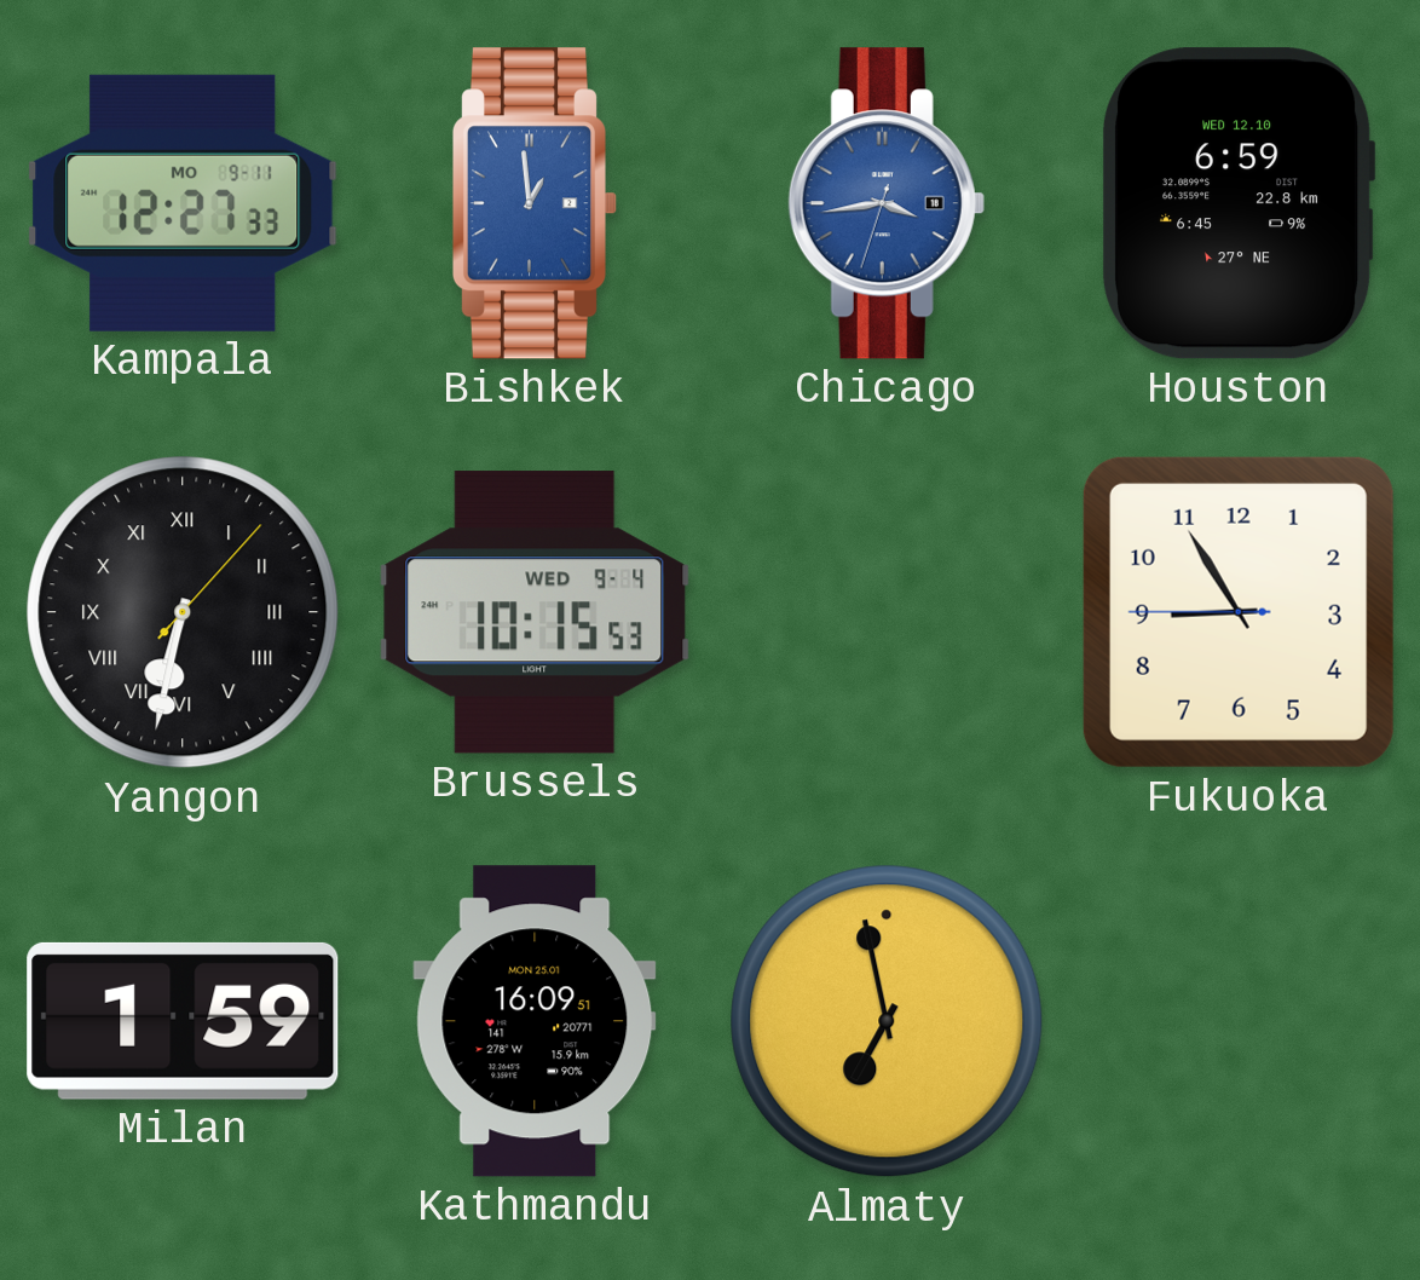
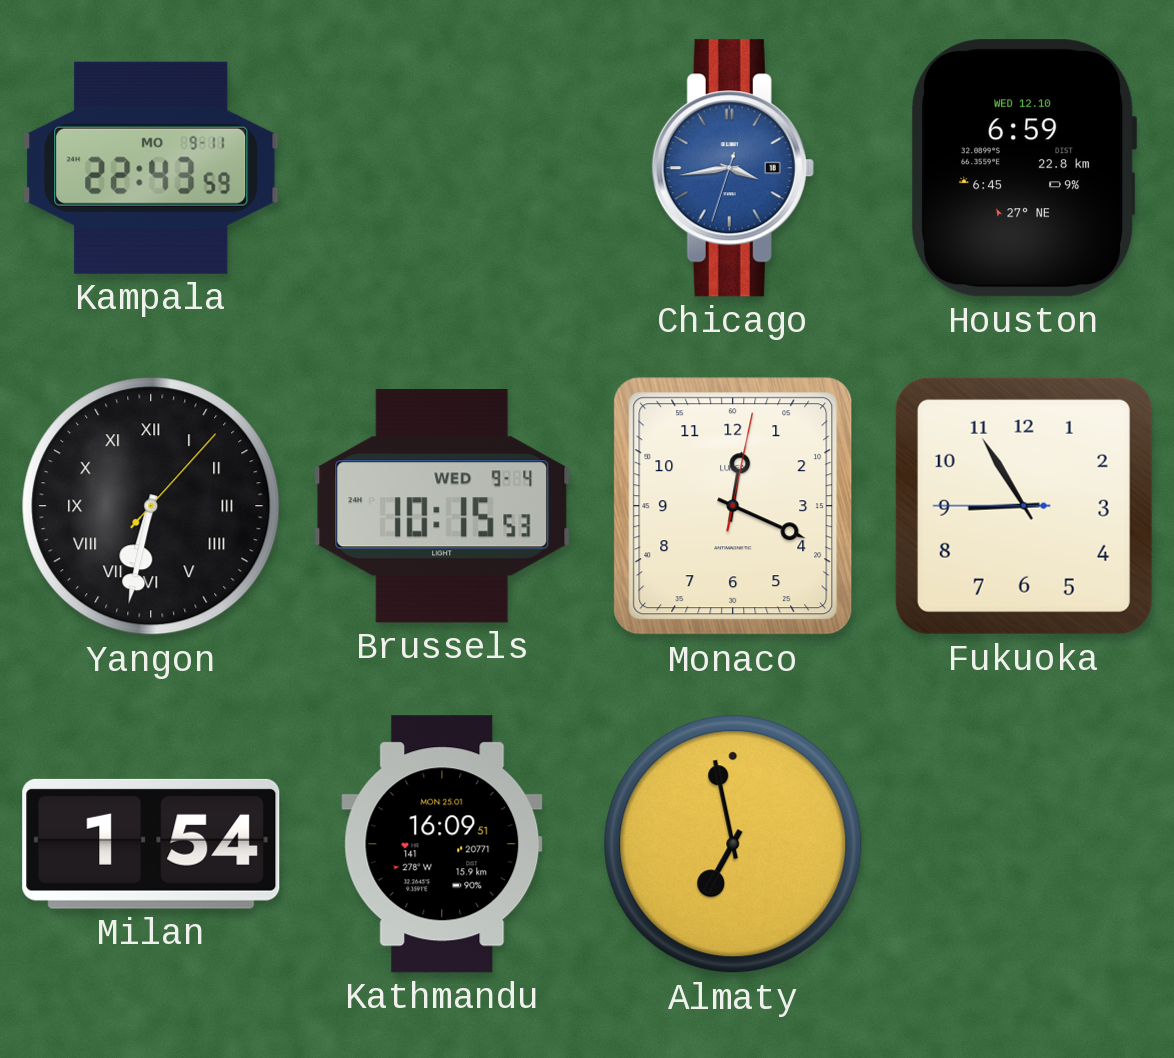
Kampala: 12:27 -> 22:43
Bishkek: 12:59 -> none
Monaco: none -> 12:19
Milan: 1:59 -> 1:54
